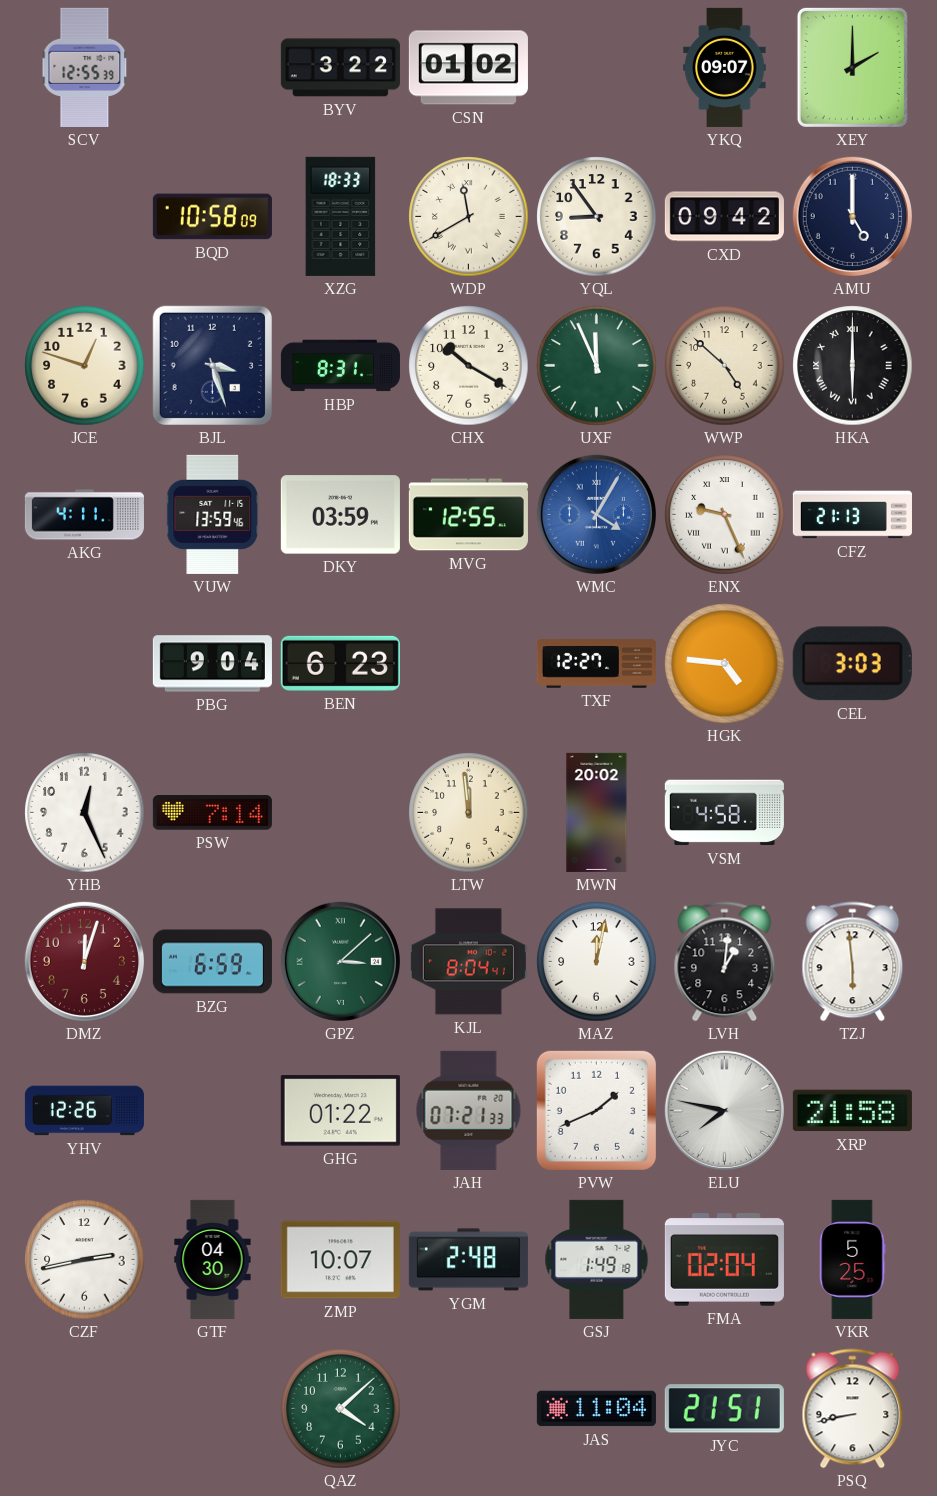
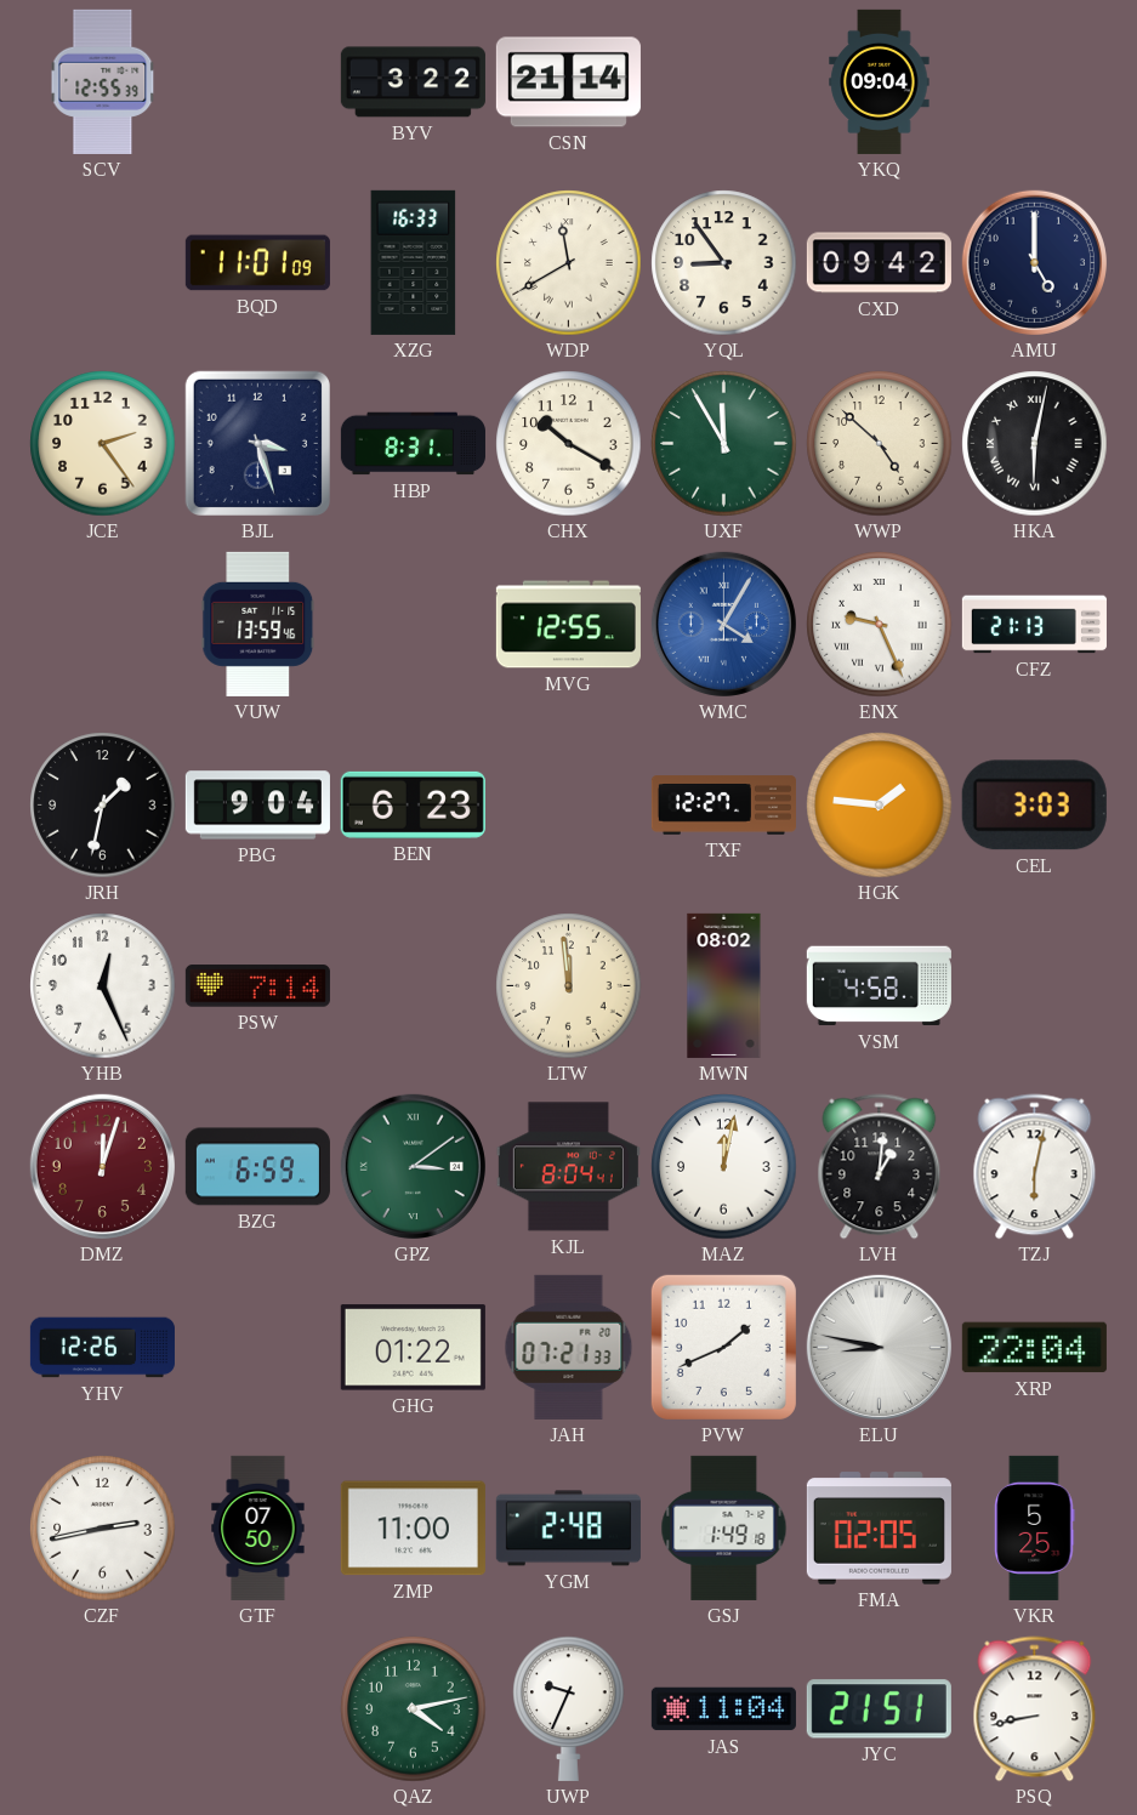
CSN: 01:02 -> 21:14
YKQ: 09:07 -> 09:04
XEY: 2:00 -> none
BQD: 10:58 -> 11:01
XZG: 18:33 -> 16:33
JCE: 12:48 -> 2:24
UXF: 11:56 -> 11:55
HKA: 6:00 -> 6:02
AKG: 4:11 -> none
DKY: 03:59 -> none
JRH: none -> 1:32
HGK: 4:46 -> 1:46
MWN: 20:02 -> 08:02
GPZ: 3:08 -> 3:09
TZJ: 5:59 -> 6:02
ELU: 7:47 -> 8:47
XRP: 21:58 -> 22:04
GTF: 04:30 -> 07:50
ZMP: 10:07 -> 11:00
FMA: 02:04 -> 02:05
QAZ: 4:08 -> 4:13
UWP: none -> 9:34
